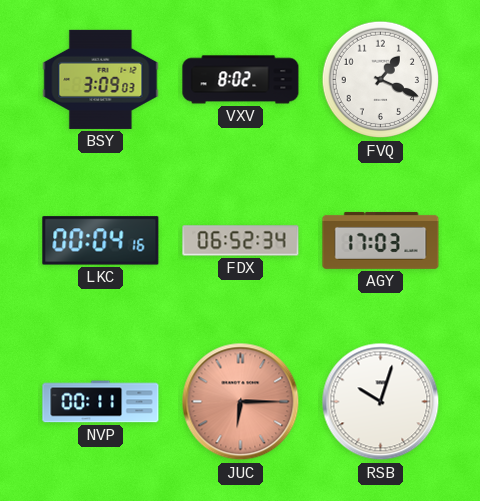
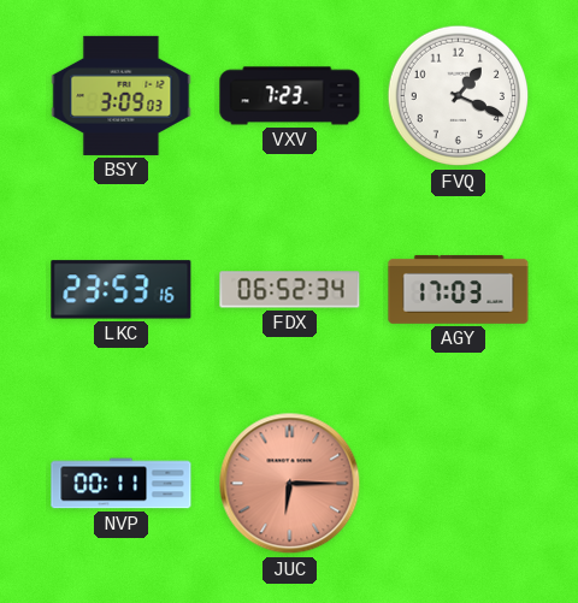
VXV: 8:02 -> 7:23
LKC: 00:04 -> 23:53
RSB: 10:03 -> none
